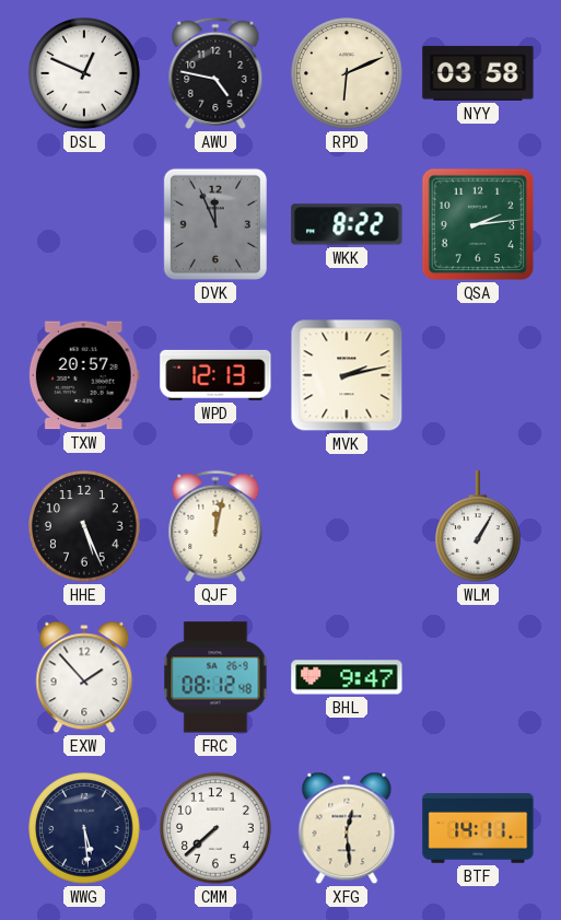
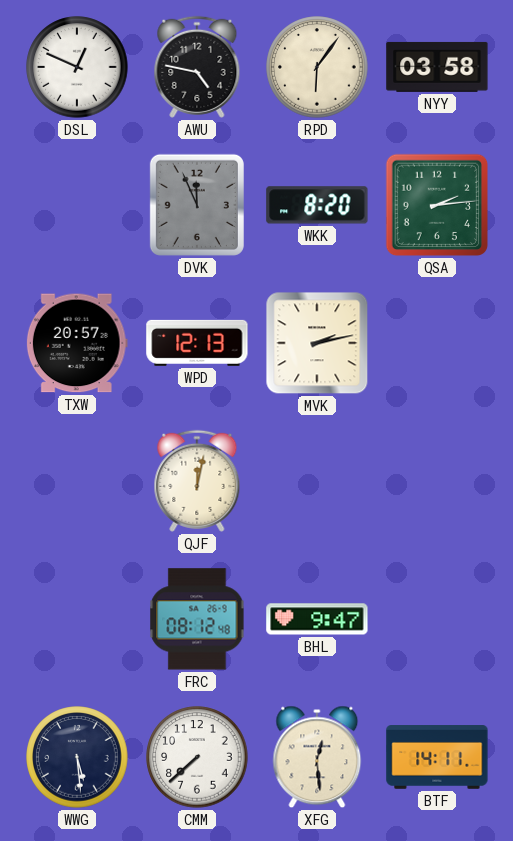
RPD: 6:11 -> 6:06
WKK: 8:22 -> 8:20
HHE: 5:26 -> none
WLM: 1:05 -> none
EXW: 1:53 -> none
